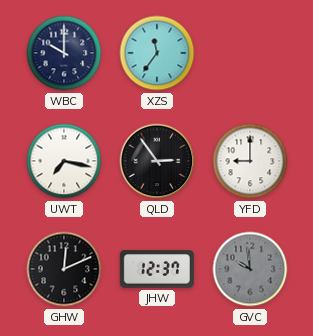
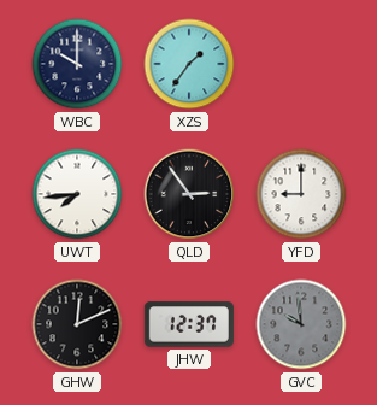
XZS: 11:36 -> 1:36
UWT: 7:17 -> 7:44
